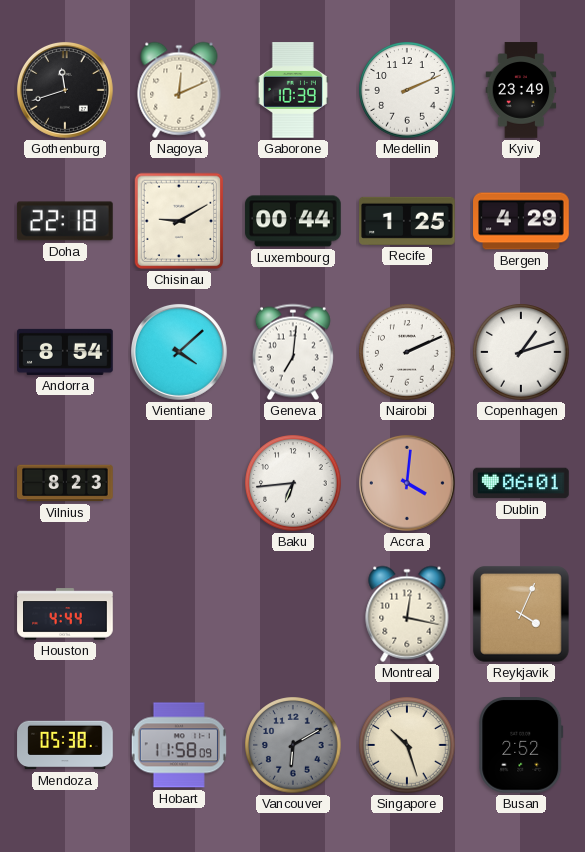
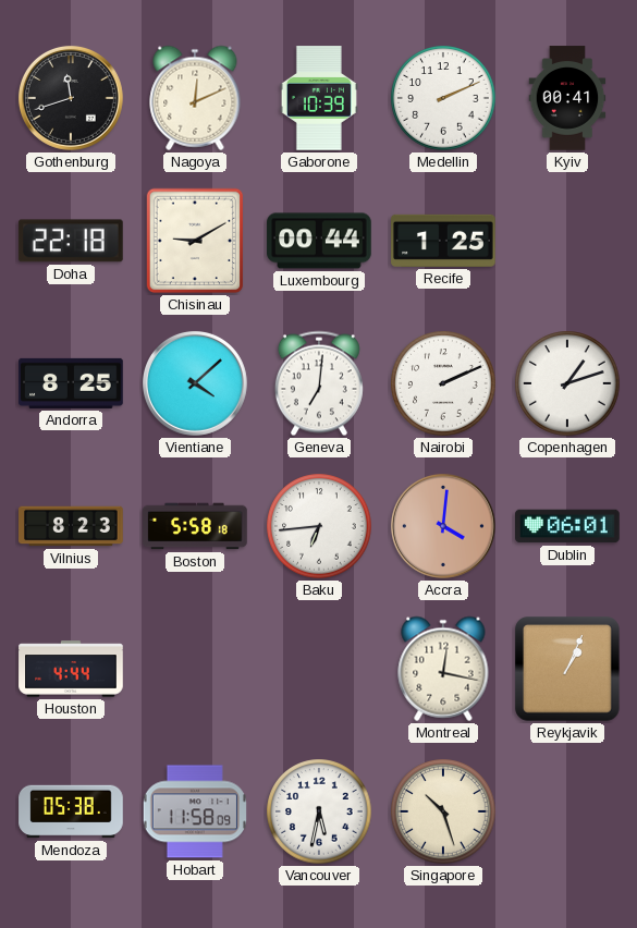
Kyiv: 23:49 -> 00:41
Bergen: 4:29 -> none
Andorra: 8:54 -> 8:25
Boston: none -> 5:58
Reykjavik: 4:04 -> 1:04
Vancouver: 6:10 -> 5:32
Vancouver dial: grey -> white
Busan: 2:52 -> none
